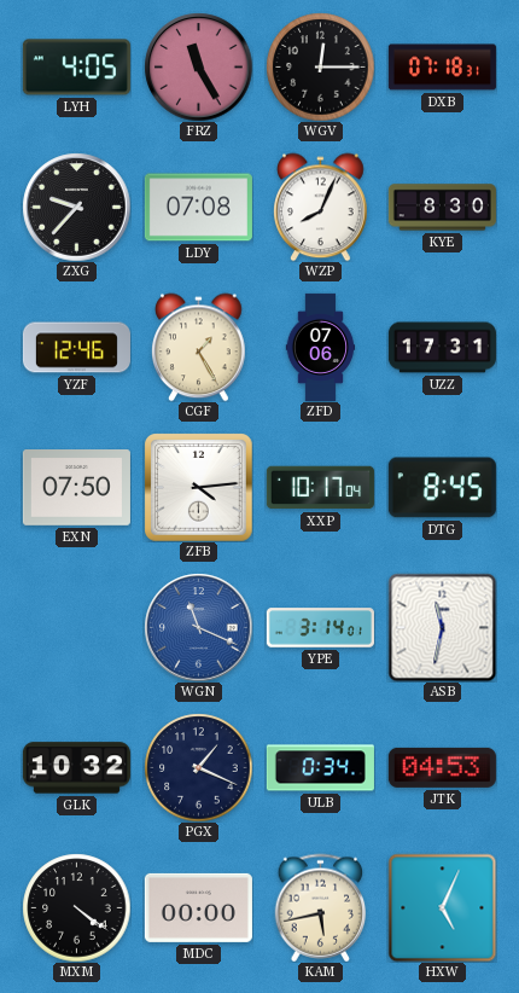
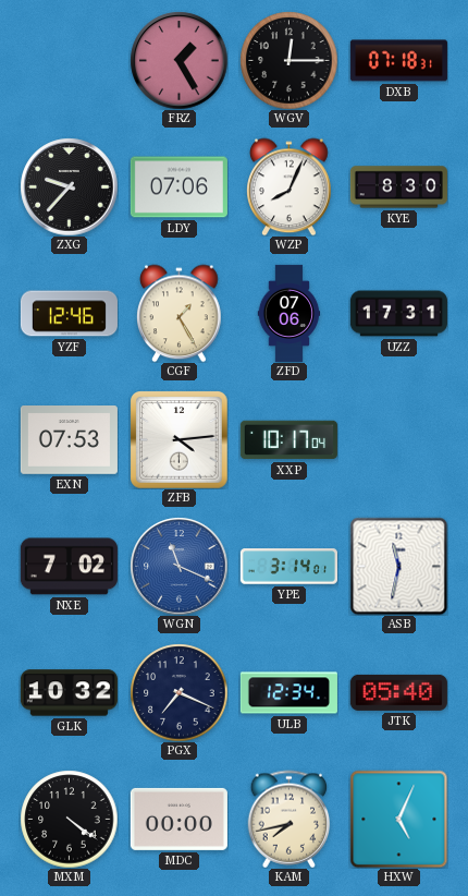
LYH: 4:05 -> none
FRZ: 11:25 -> 1:25
LDY: 07:08 -> 07:06
EXN: 07:50 -> 07:53
DTG: 8:45 -> none
NXE: none -> 7:02
PGX: 1:19 -> 7:19
ULB: 0:34 -> 12:34
JTK: 04:53 -> 05:40
KAM: 5:43 -> 7:43
